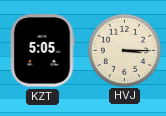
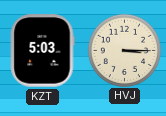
KZT: 5:05 -> 5:03
